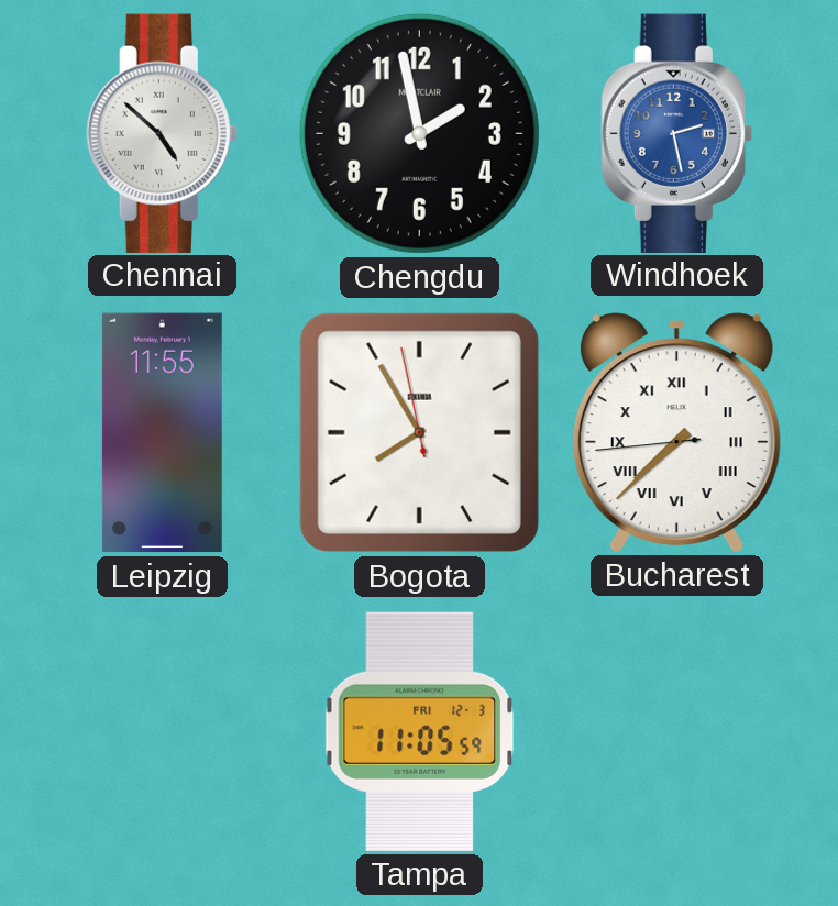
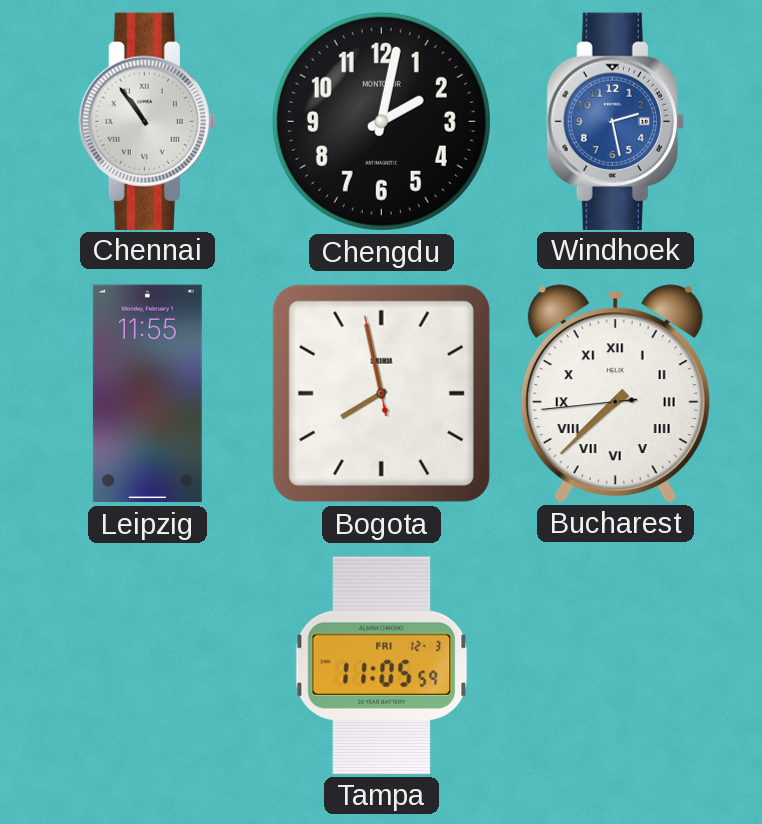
Chennai: 4:52 -> 10:54
Chengdu: 1:58 -> 2:02
Bogota: 7:54 -> 7:57
